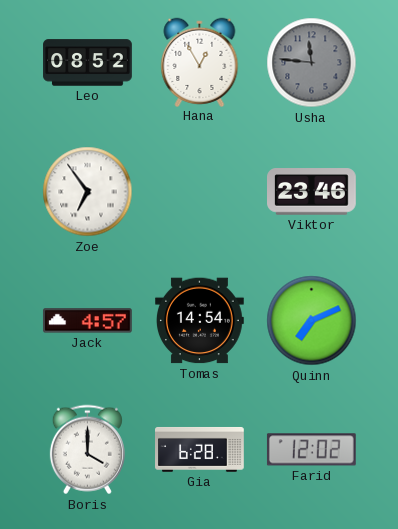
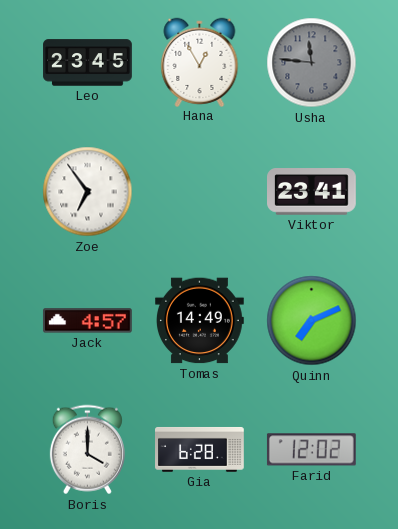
Leo: 08:52 -> 23:45
Viktor: 23:46 -> 23:41
Tomas: 14:54 -> 14:49
